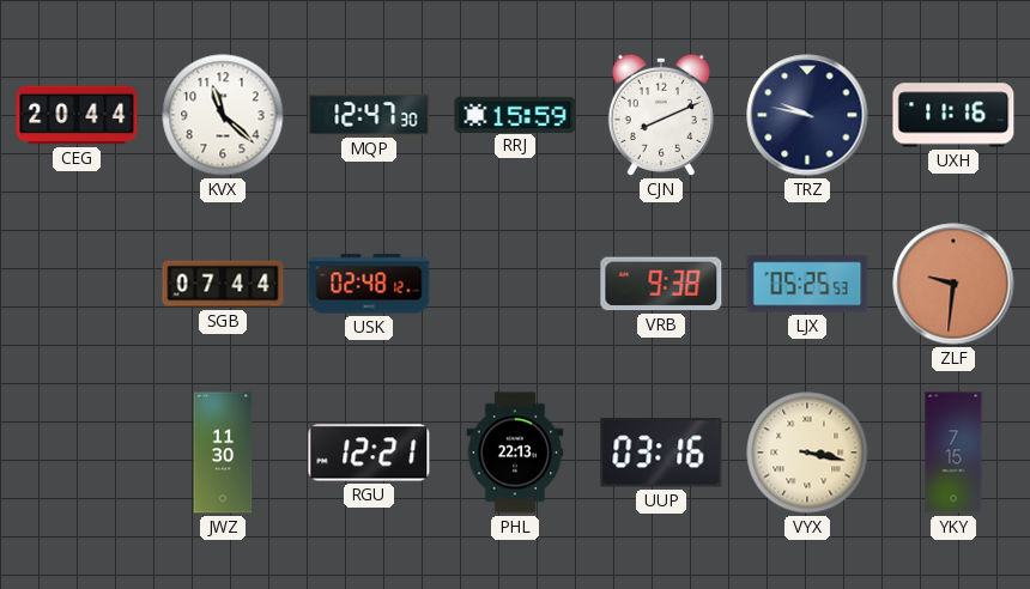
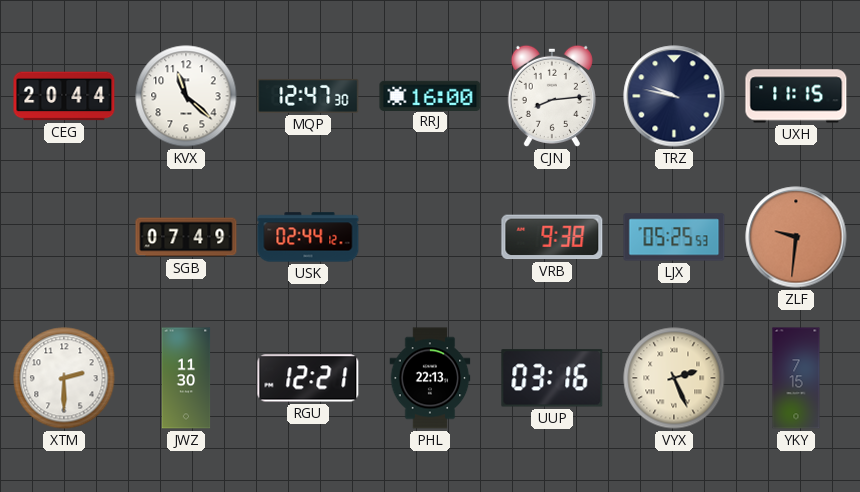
RRJ: 15:59 -> 16:00
CJN: 8:11 -> 8:14
UXH: 11:16 -> 11:15
SGB: 07:44 -> 07:49
USK: 02:48 -> 02:44
XTM: none -> 2:30
VYX: 3:17 -> 2:26
